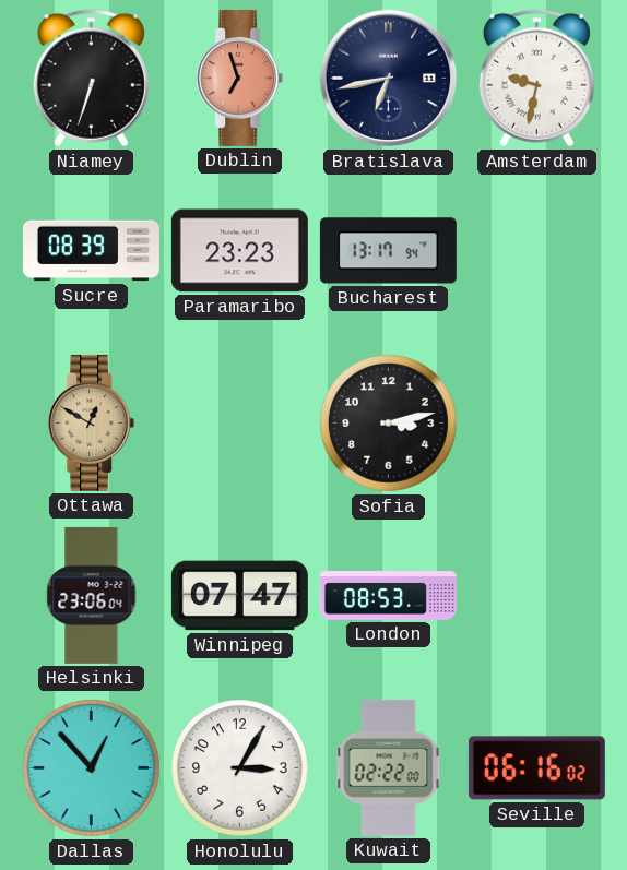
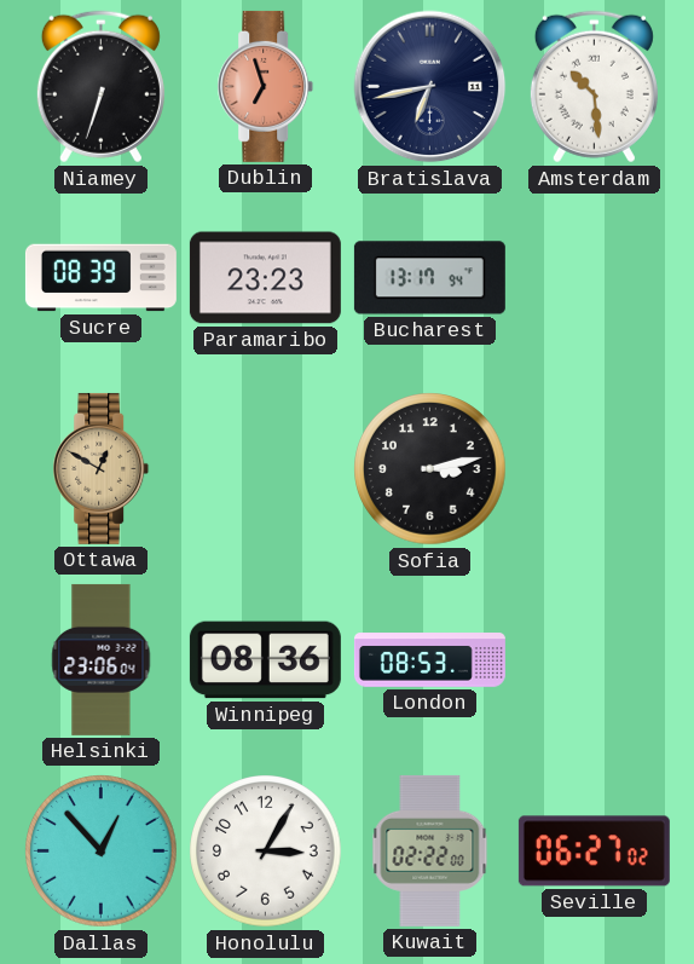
Amsterdam: 9:32 -> 10:29
Winnipeg: 07:47 -> 08:36
Seville: 06:16 -> 06:27
